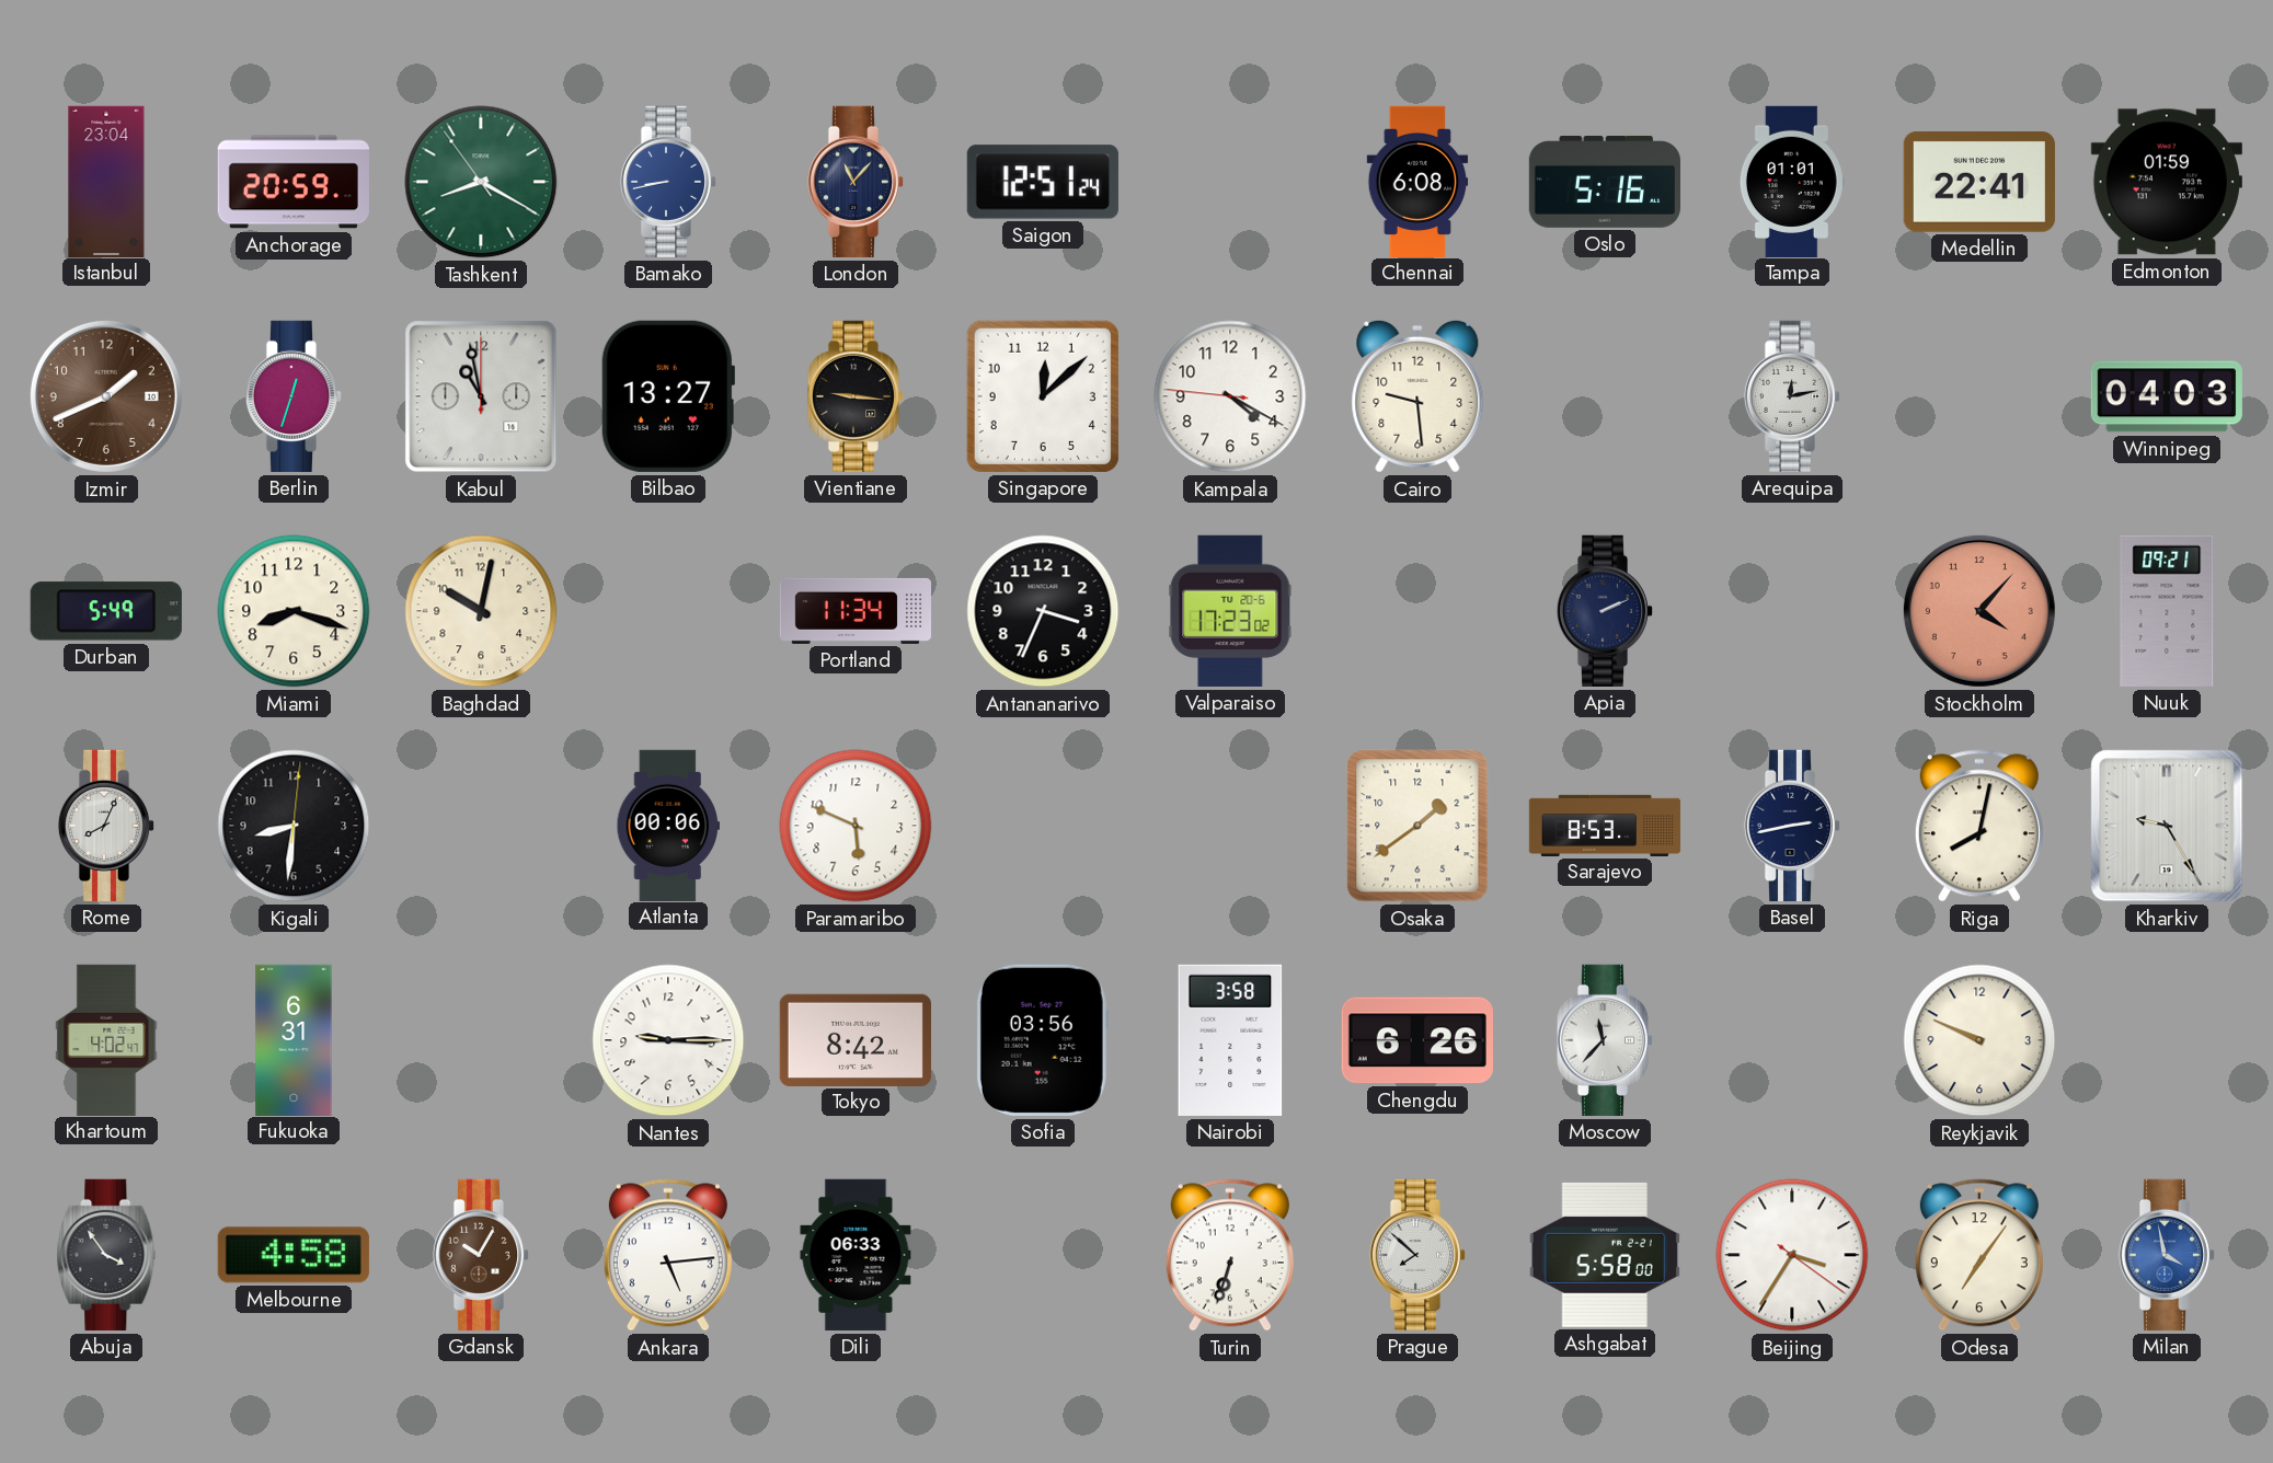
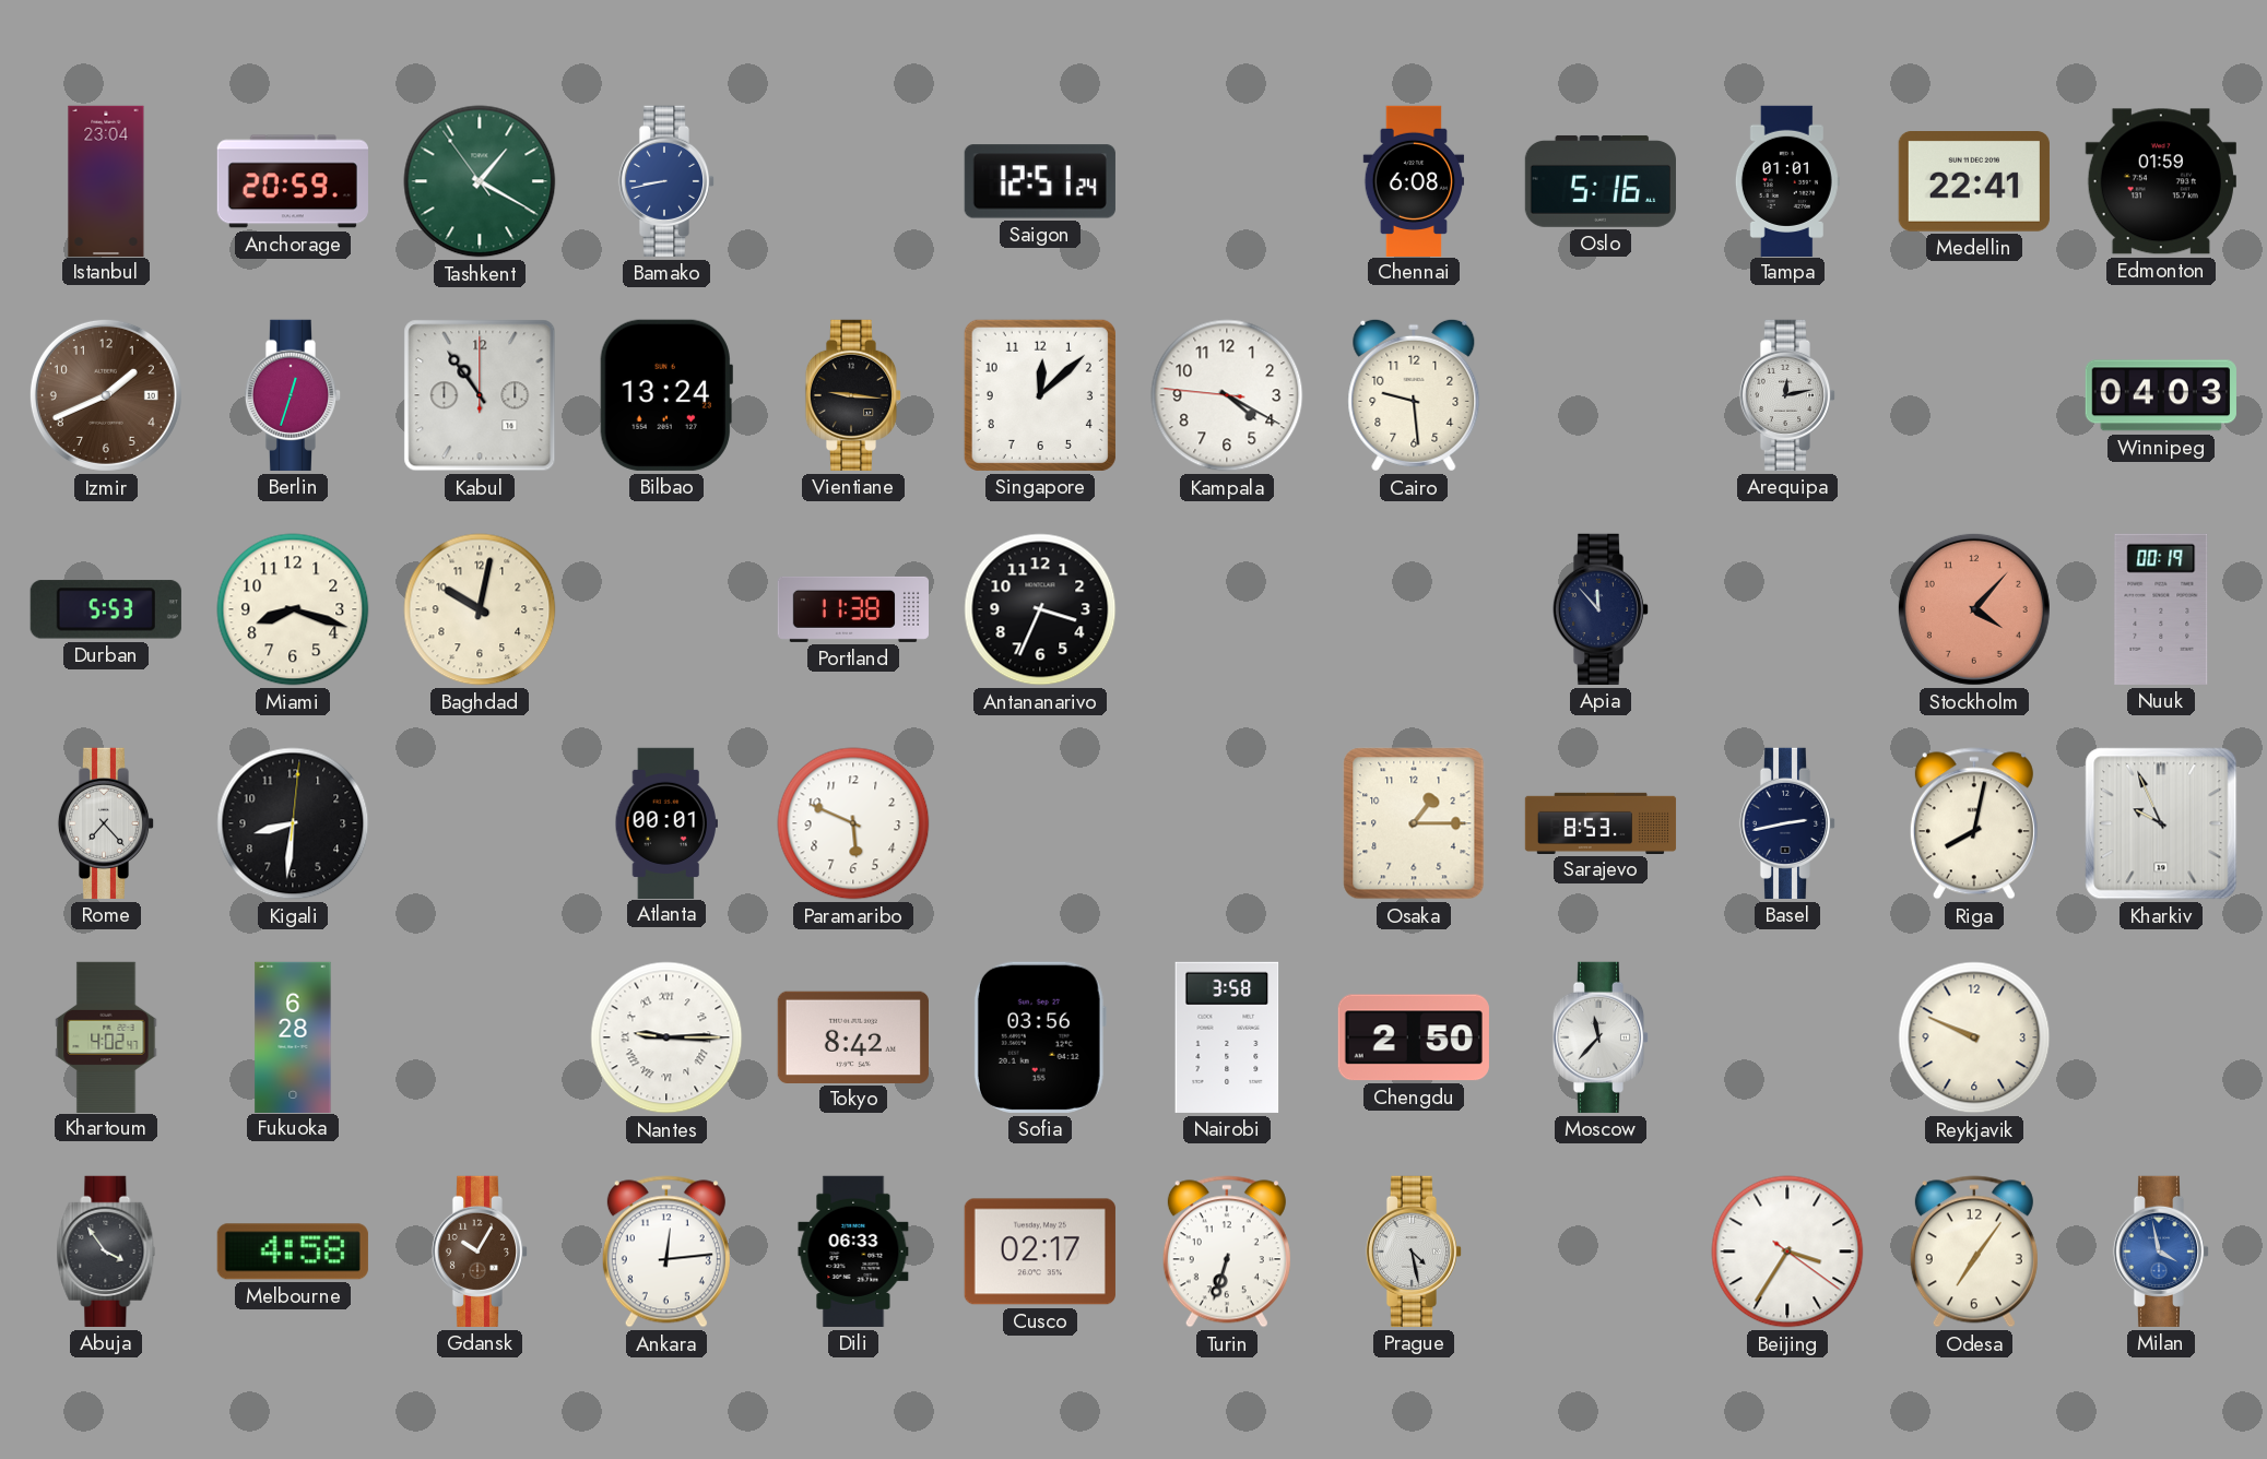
Tashkent: 8:19 -> 1:19
London: 11:07 -> none
Kabul: 10:58 -> 10:54
Bilbao: 13:27 -> 13:24
Durban: 5:49 -> 5:53
Portland: 11:34 -> 11:38
Valparaiso: 17:23 -> none
Apia: 2:11 -> 11:53
Nuuk: 09:21 -> 00:19
Rome: 8:04 -> 7:23
Atlanta: 00:06 -> 00:01
Osaka: 1:39 -> 1:15
Kharkiv: 9:25 -> 9:56
Fukuoka: 6:31 -> 6:28
Nantes numerals: Arabic -> Roman
Chengdu: 6:26 -> 2:50
Ankara: 5:14 -> 12:14
Cusco: none -> 02:17
Prague: 7:52 -> 4:28
Ashgabat: 5:58 -> none
